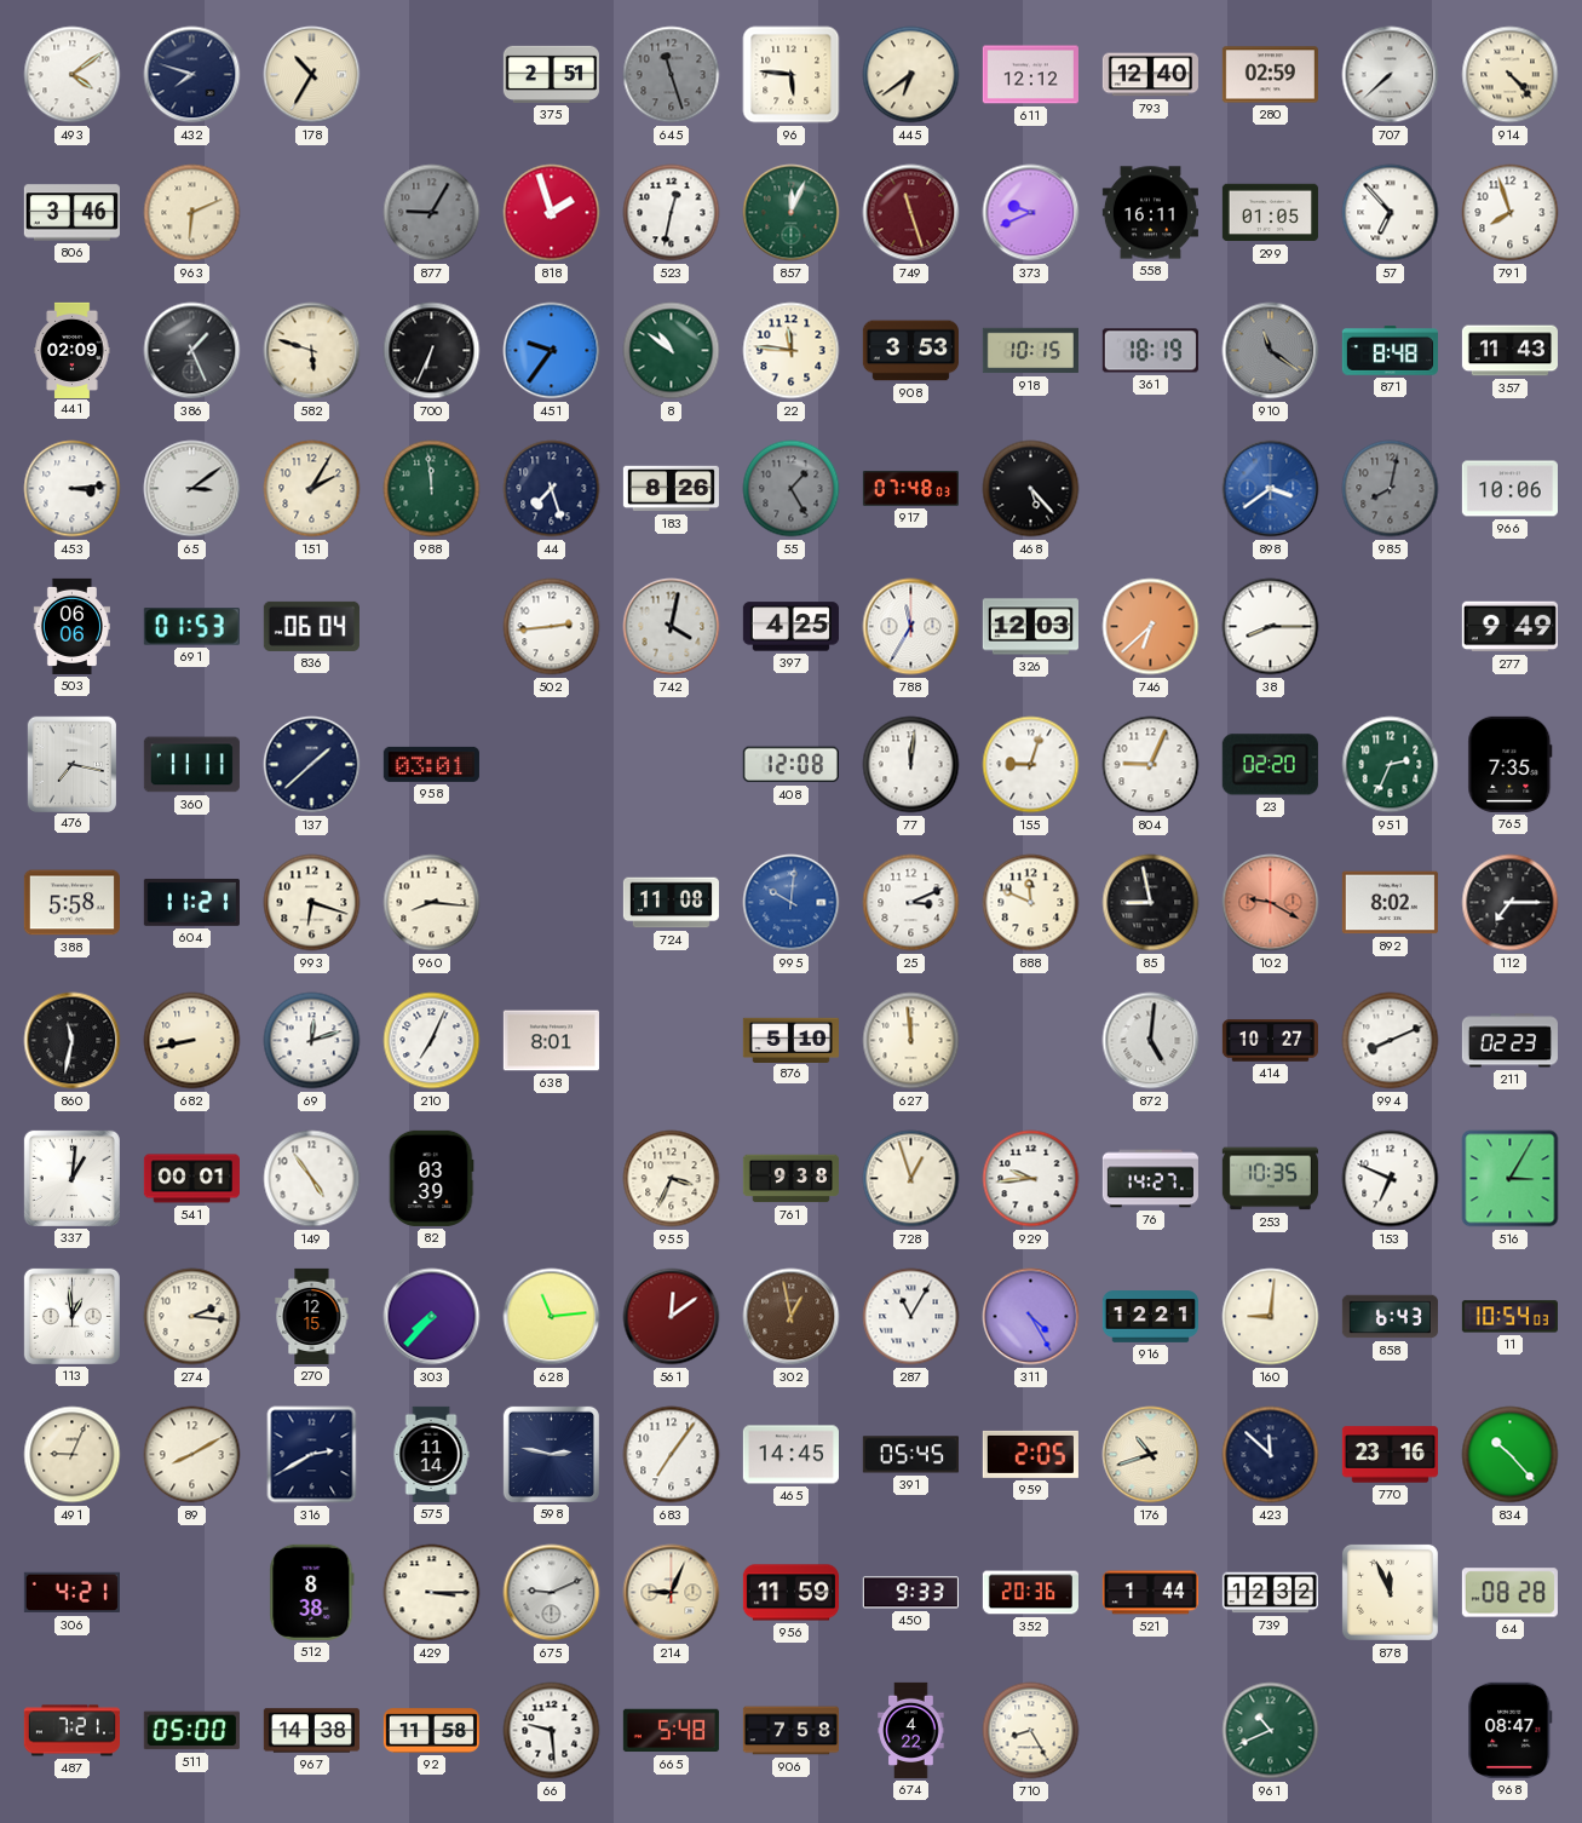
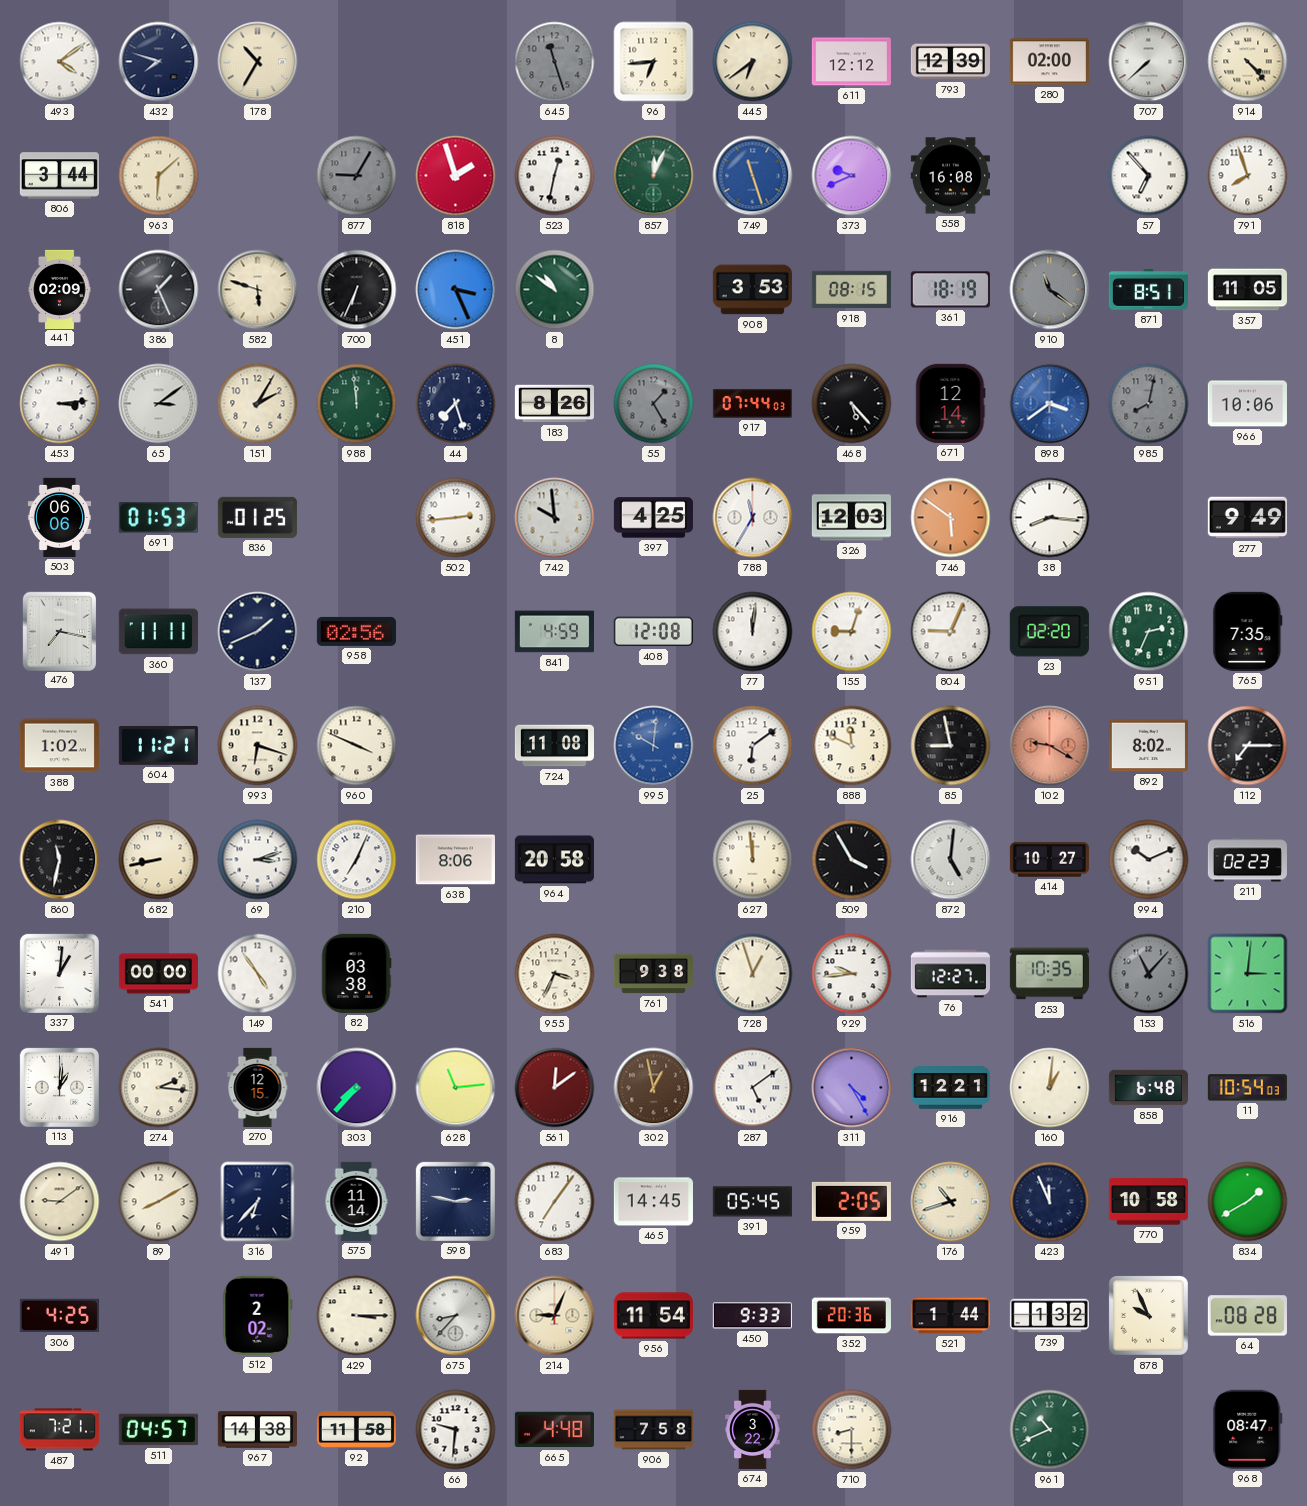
375: 2:51 -> none
96: 5:46 -> 6:44
793: 12:40 -> 12:39
280: 02:59 -> 02:00
806: 3:46 -> 3:44
963: 6:11 -> 6:08
749 dial: burgundy -> blue
558: 16:11 -> 16:08
299: 01:05 -> none
451: 9:36 -> 3:26
22: 11:46 -> none
918: 10:15 -> 08:15
871: 8:48 -> 8:51
357: 11:43 -> 11:05
917: 07:48 -> 07:44
671: none -> 12:14
836: 06:04 -> 01:25
742: 4:02 -> 9:59
746: 6:38 -> 5:51
38: 8:15 -> 8:16
137: 1:38 -> 1:41
958: 03:01 -> 02:56
841: none -> 4:59
388: 5:58 -> 1:02
960: 8:16 -> 3:49
25: 3:11 -> 6:09
69: 12:12 -> 3:12
638: 8:01 -> 8:06
964: none -> 20:58
876: 5:10 -> none
509: none -> 3:55
994: 8:11 -> 10:11
541: 00:01 -> 00:00
82: 03:39 -> 03:38
76: 14:27 -> 12:27
153: 6:49 -> 11:07
153 dial: white -> grey
516: 3:05 -> 3:01
113: 12:59 -> 1:01
287: 11:05 -> 5:09
160: 9:01 -> 1:01
858: 6:43 -> 6:48
491: 9:04 -> 9:09
316: 2:40 -> 6:37
423: 11:52 -> 11:56
770: 23:16 -> 10:58
834: 10:23 -> 1:40
306: 4:21 -> 4:25
512: 8:38 -> 2:02
675: 9:11 -> 8:37
956: 11:59 -> 11:54
739: 12:32 -> 1:32
878: 11:56 -> 9:56
511: 05:00 -> 04:57
66: 9:29 -> 9:31
665: 5:48 -> 4:48
674: 4:22 -> 3:22
710: 8:25 -> 8:30
